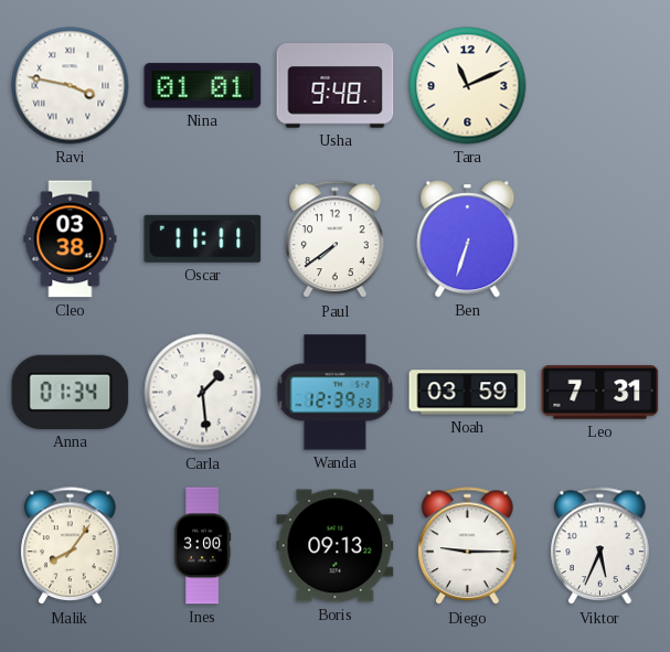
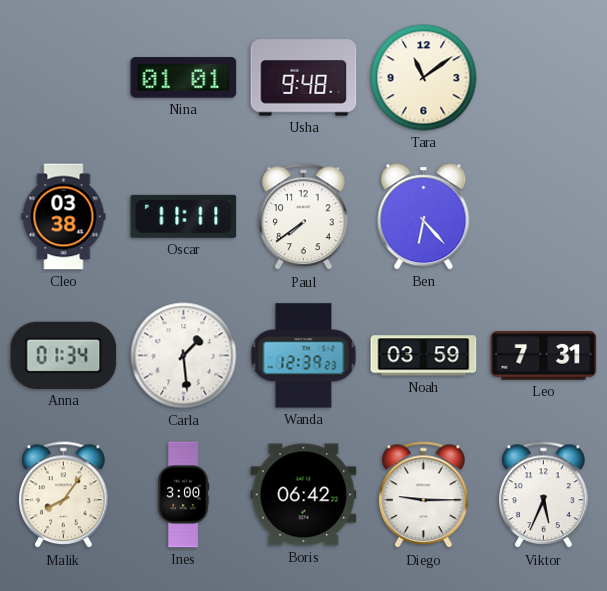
Ravi: 3:47 -> none
Tara: 11:11 -> 11:09
Ben: 6:33 -> 6:23
Boris: 09:13 -> 06:42
